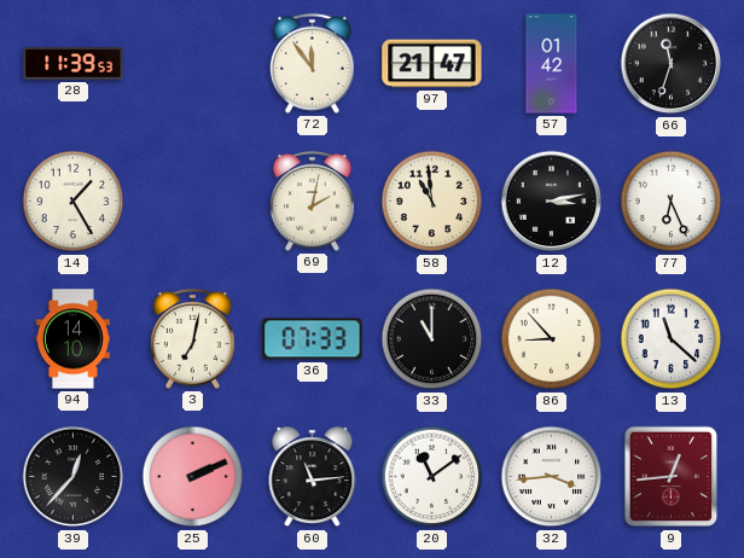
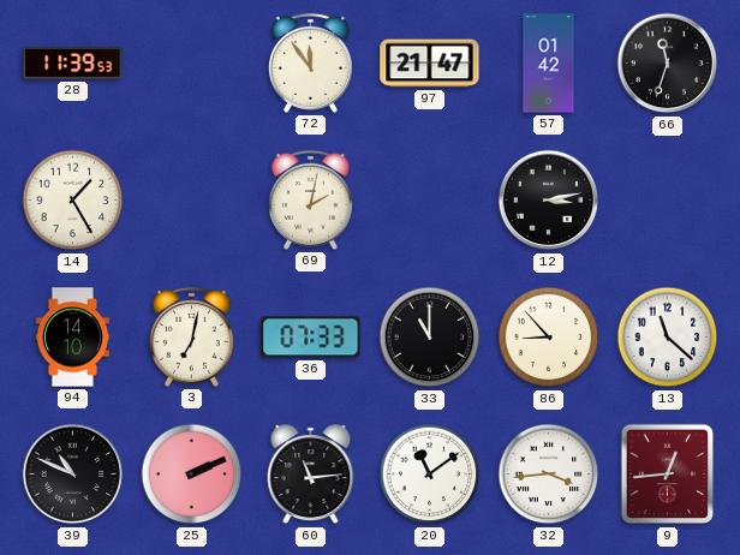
58: 10:59 -> none
77: 6:26 -> none
39: 12:37 -> 10:49
